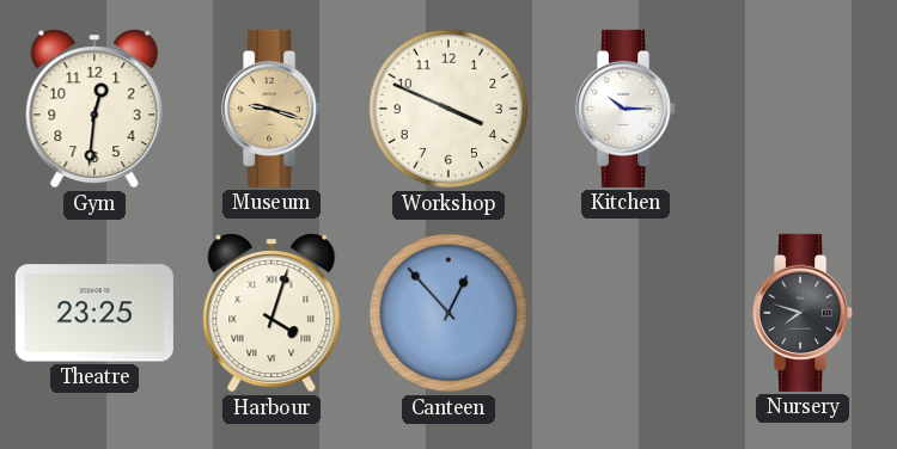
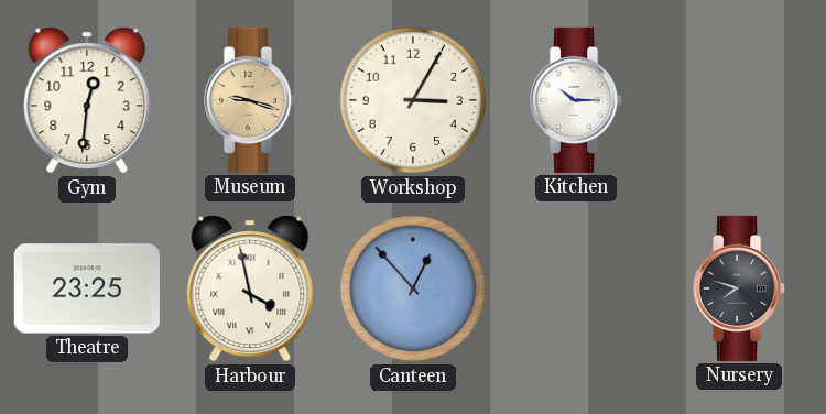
Workshop: 3:49 -> 3:05
Harbour: 4:03 -> 3:58
